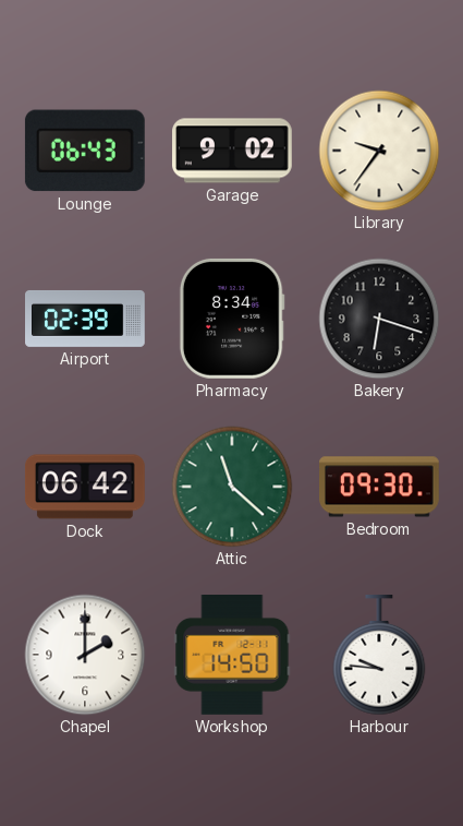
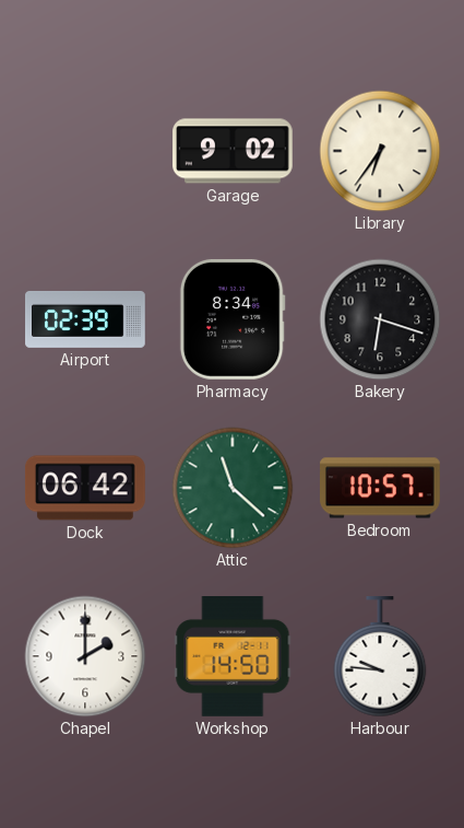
Lounge: 06:43 -> none
Library: 9:36 -> 6:36
Bedroom: 09:30 -> 10:57
